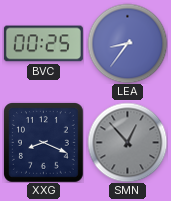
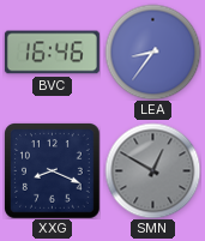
BVC: 00:25 -> 16:46
SMN: 12:53 -> 12:50
